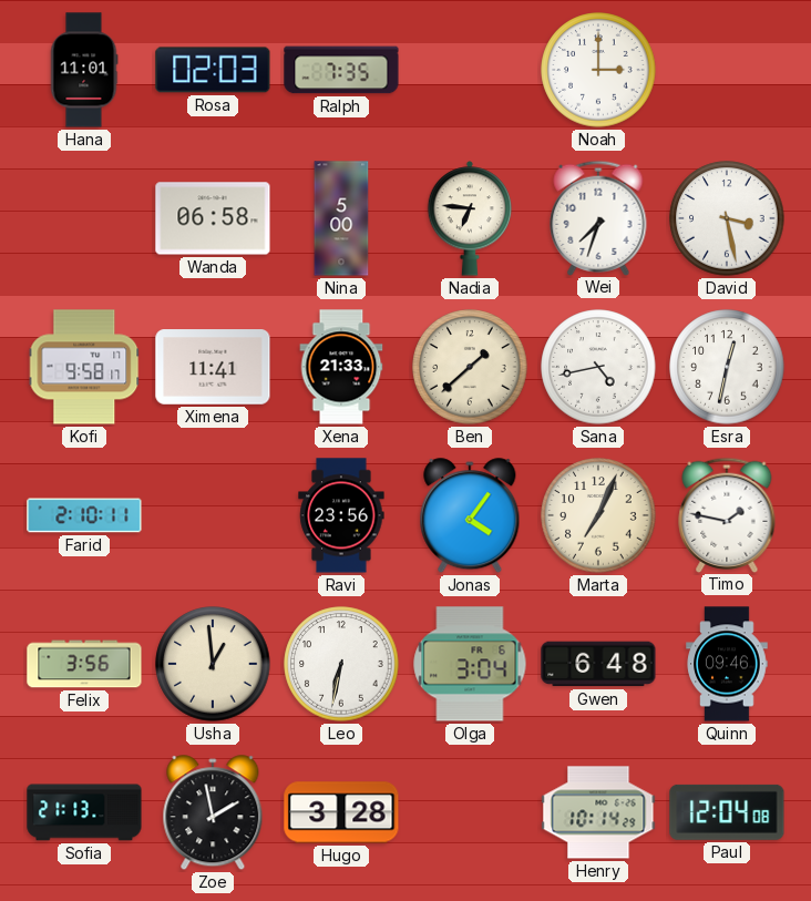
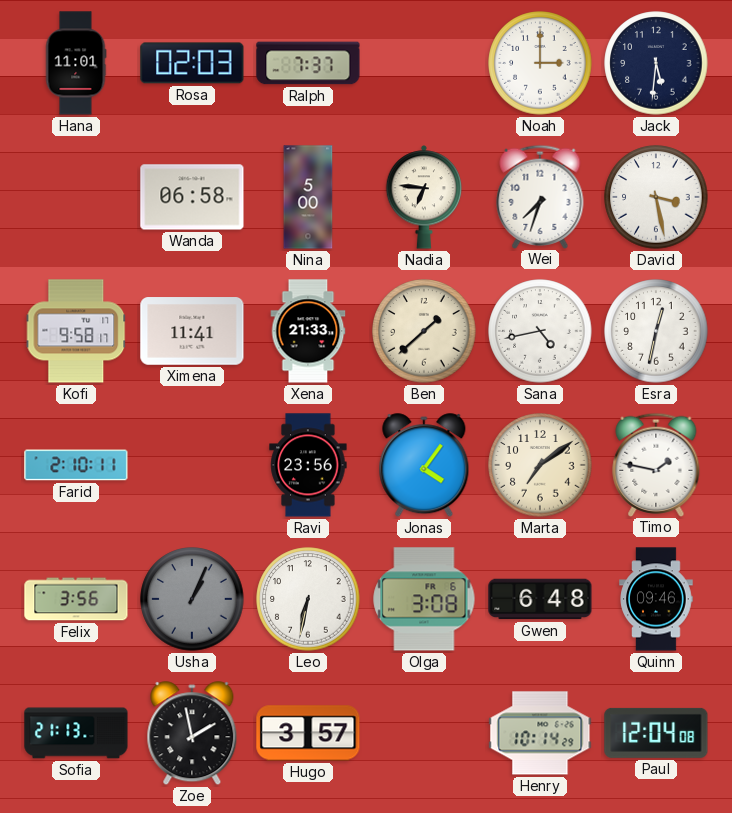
Ralph: 7:35 -> 7:37
Jack: none -> 5:31
Marta: 7:04 -> 7:09
Usha: 12:59 -> 1:04
Usha dial: cream -> grey
Olga: 3:04 -> 3:08
Hugo: 3:28 -> 3:57
